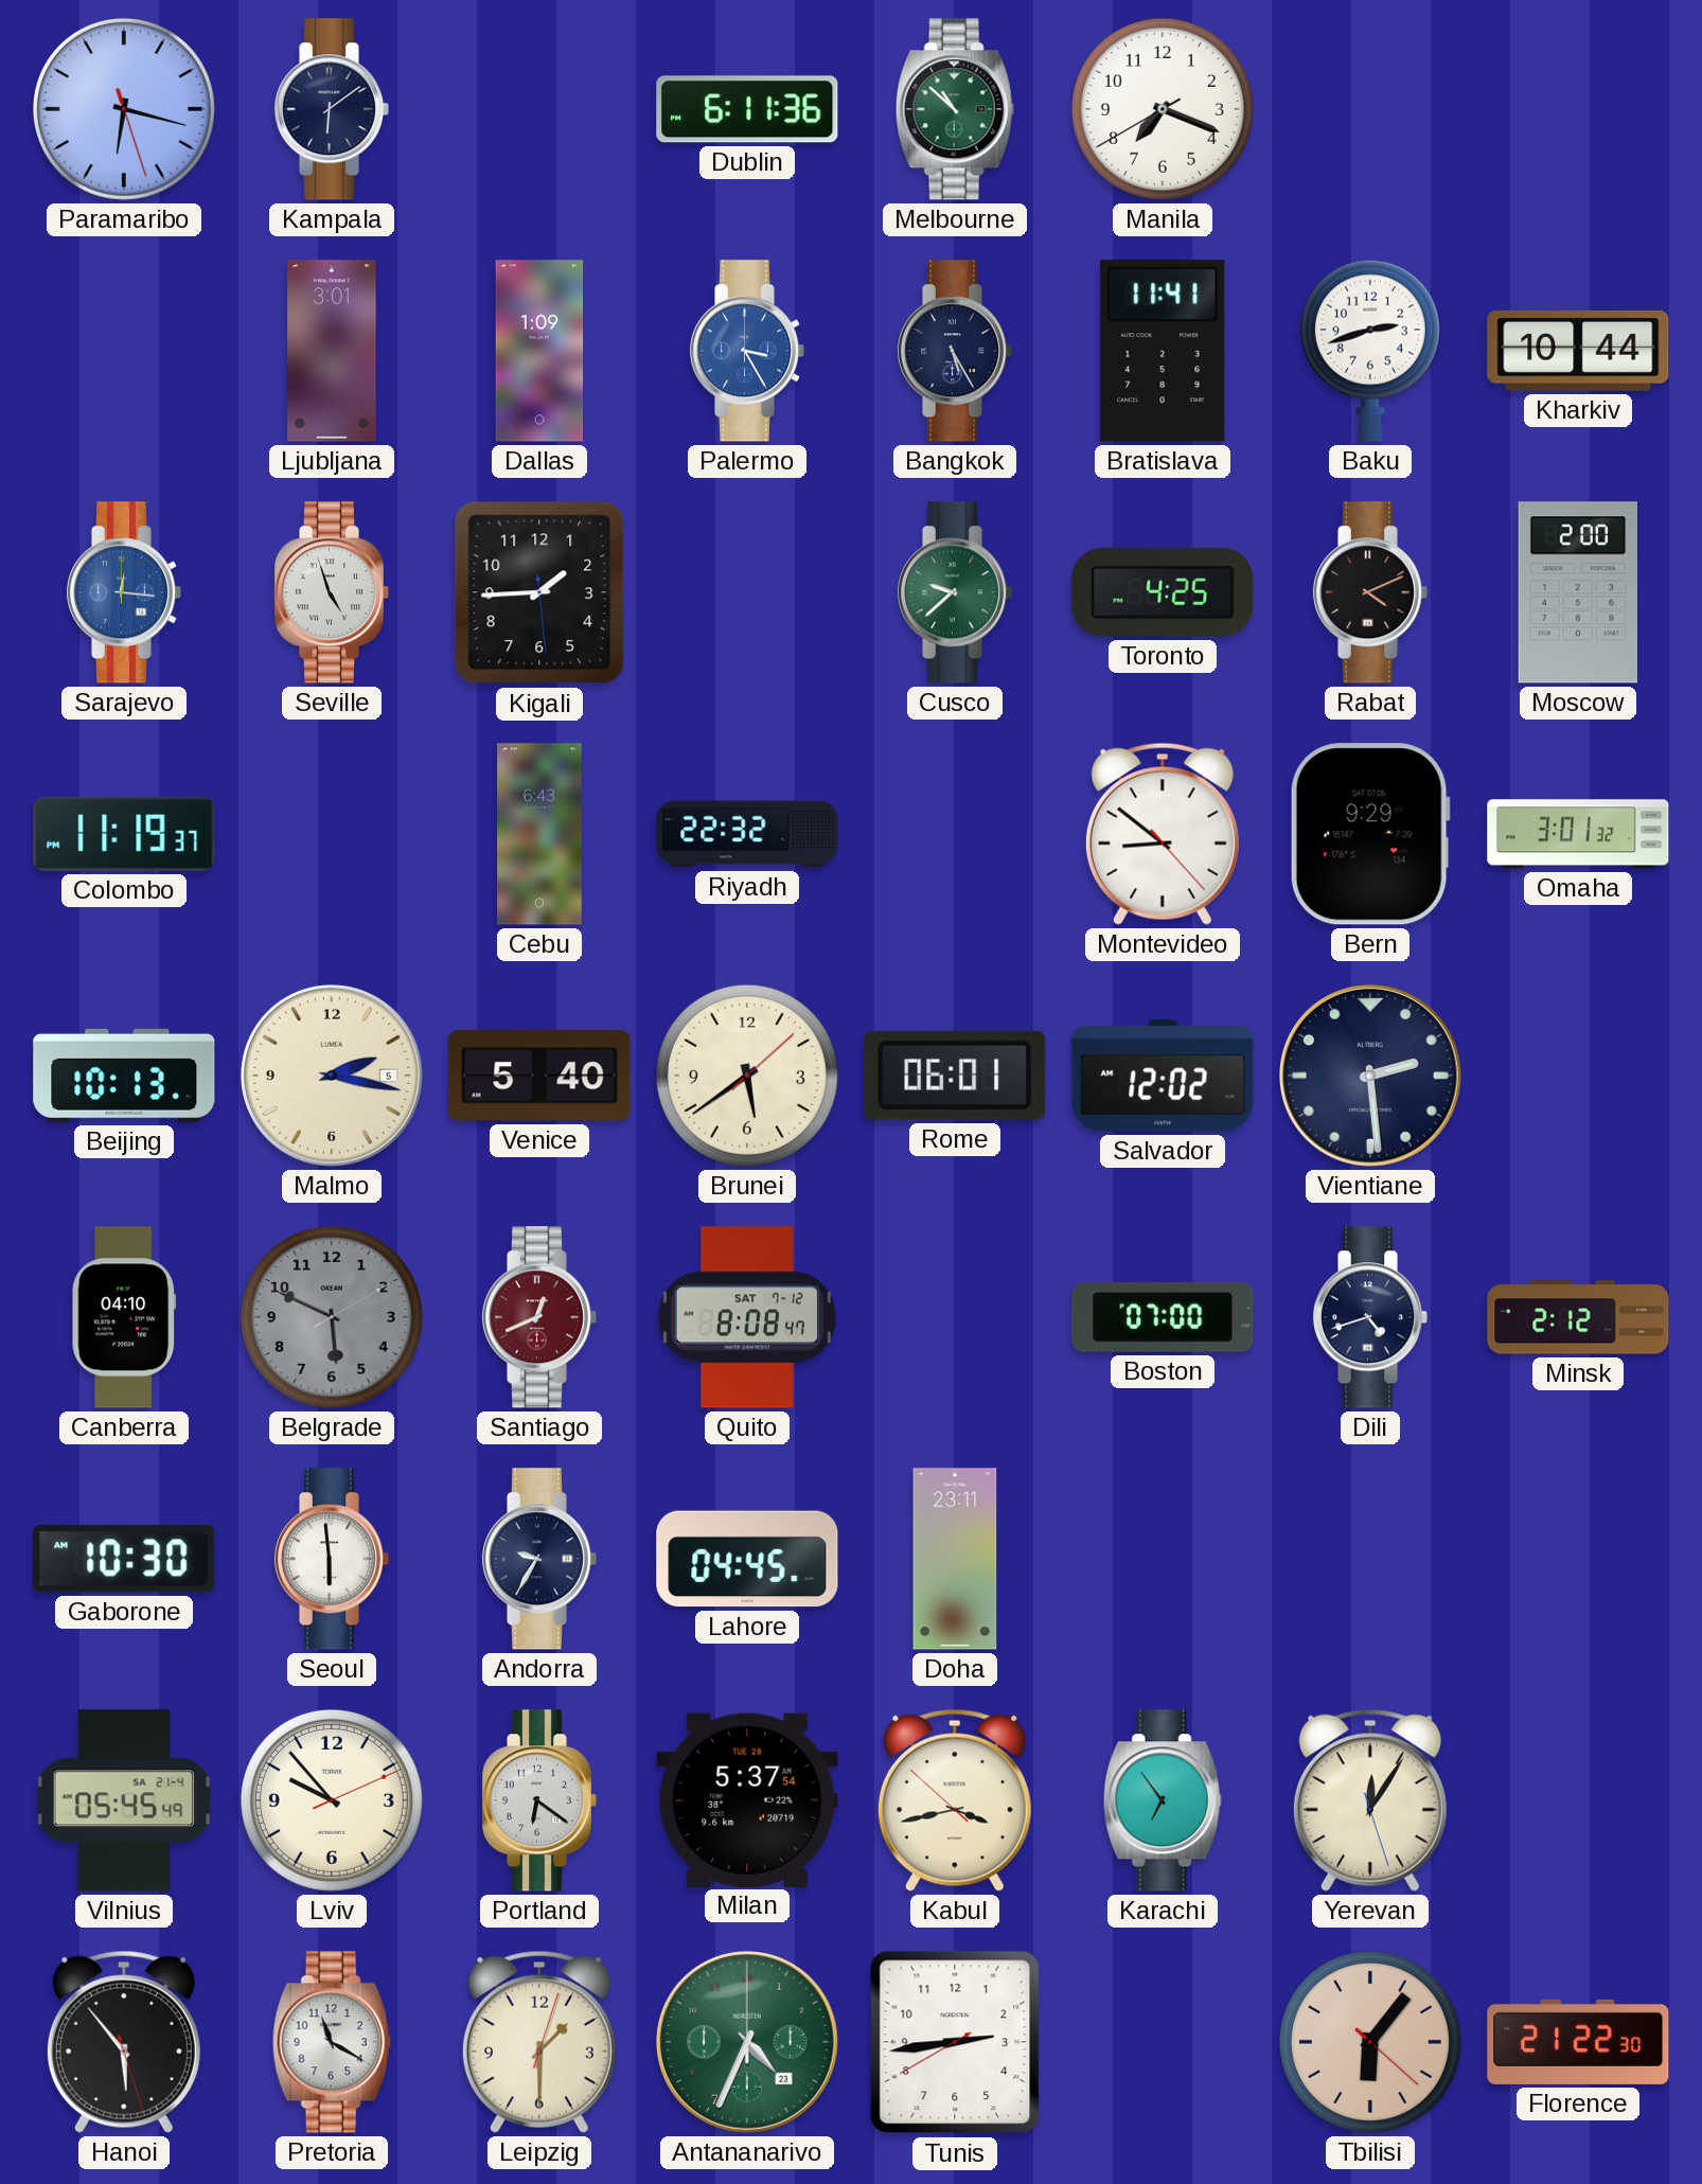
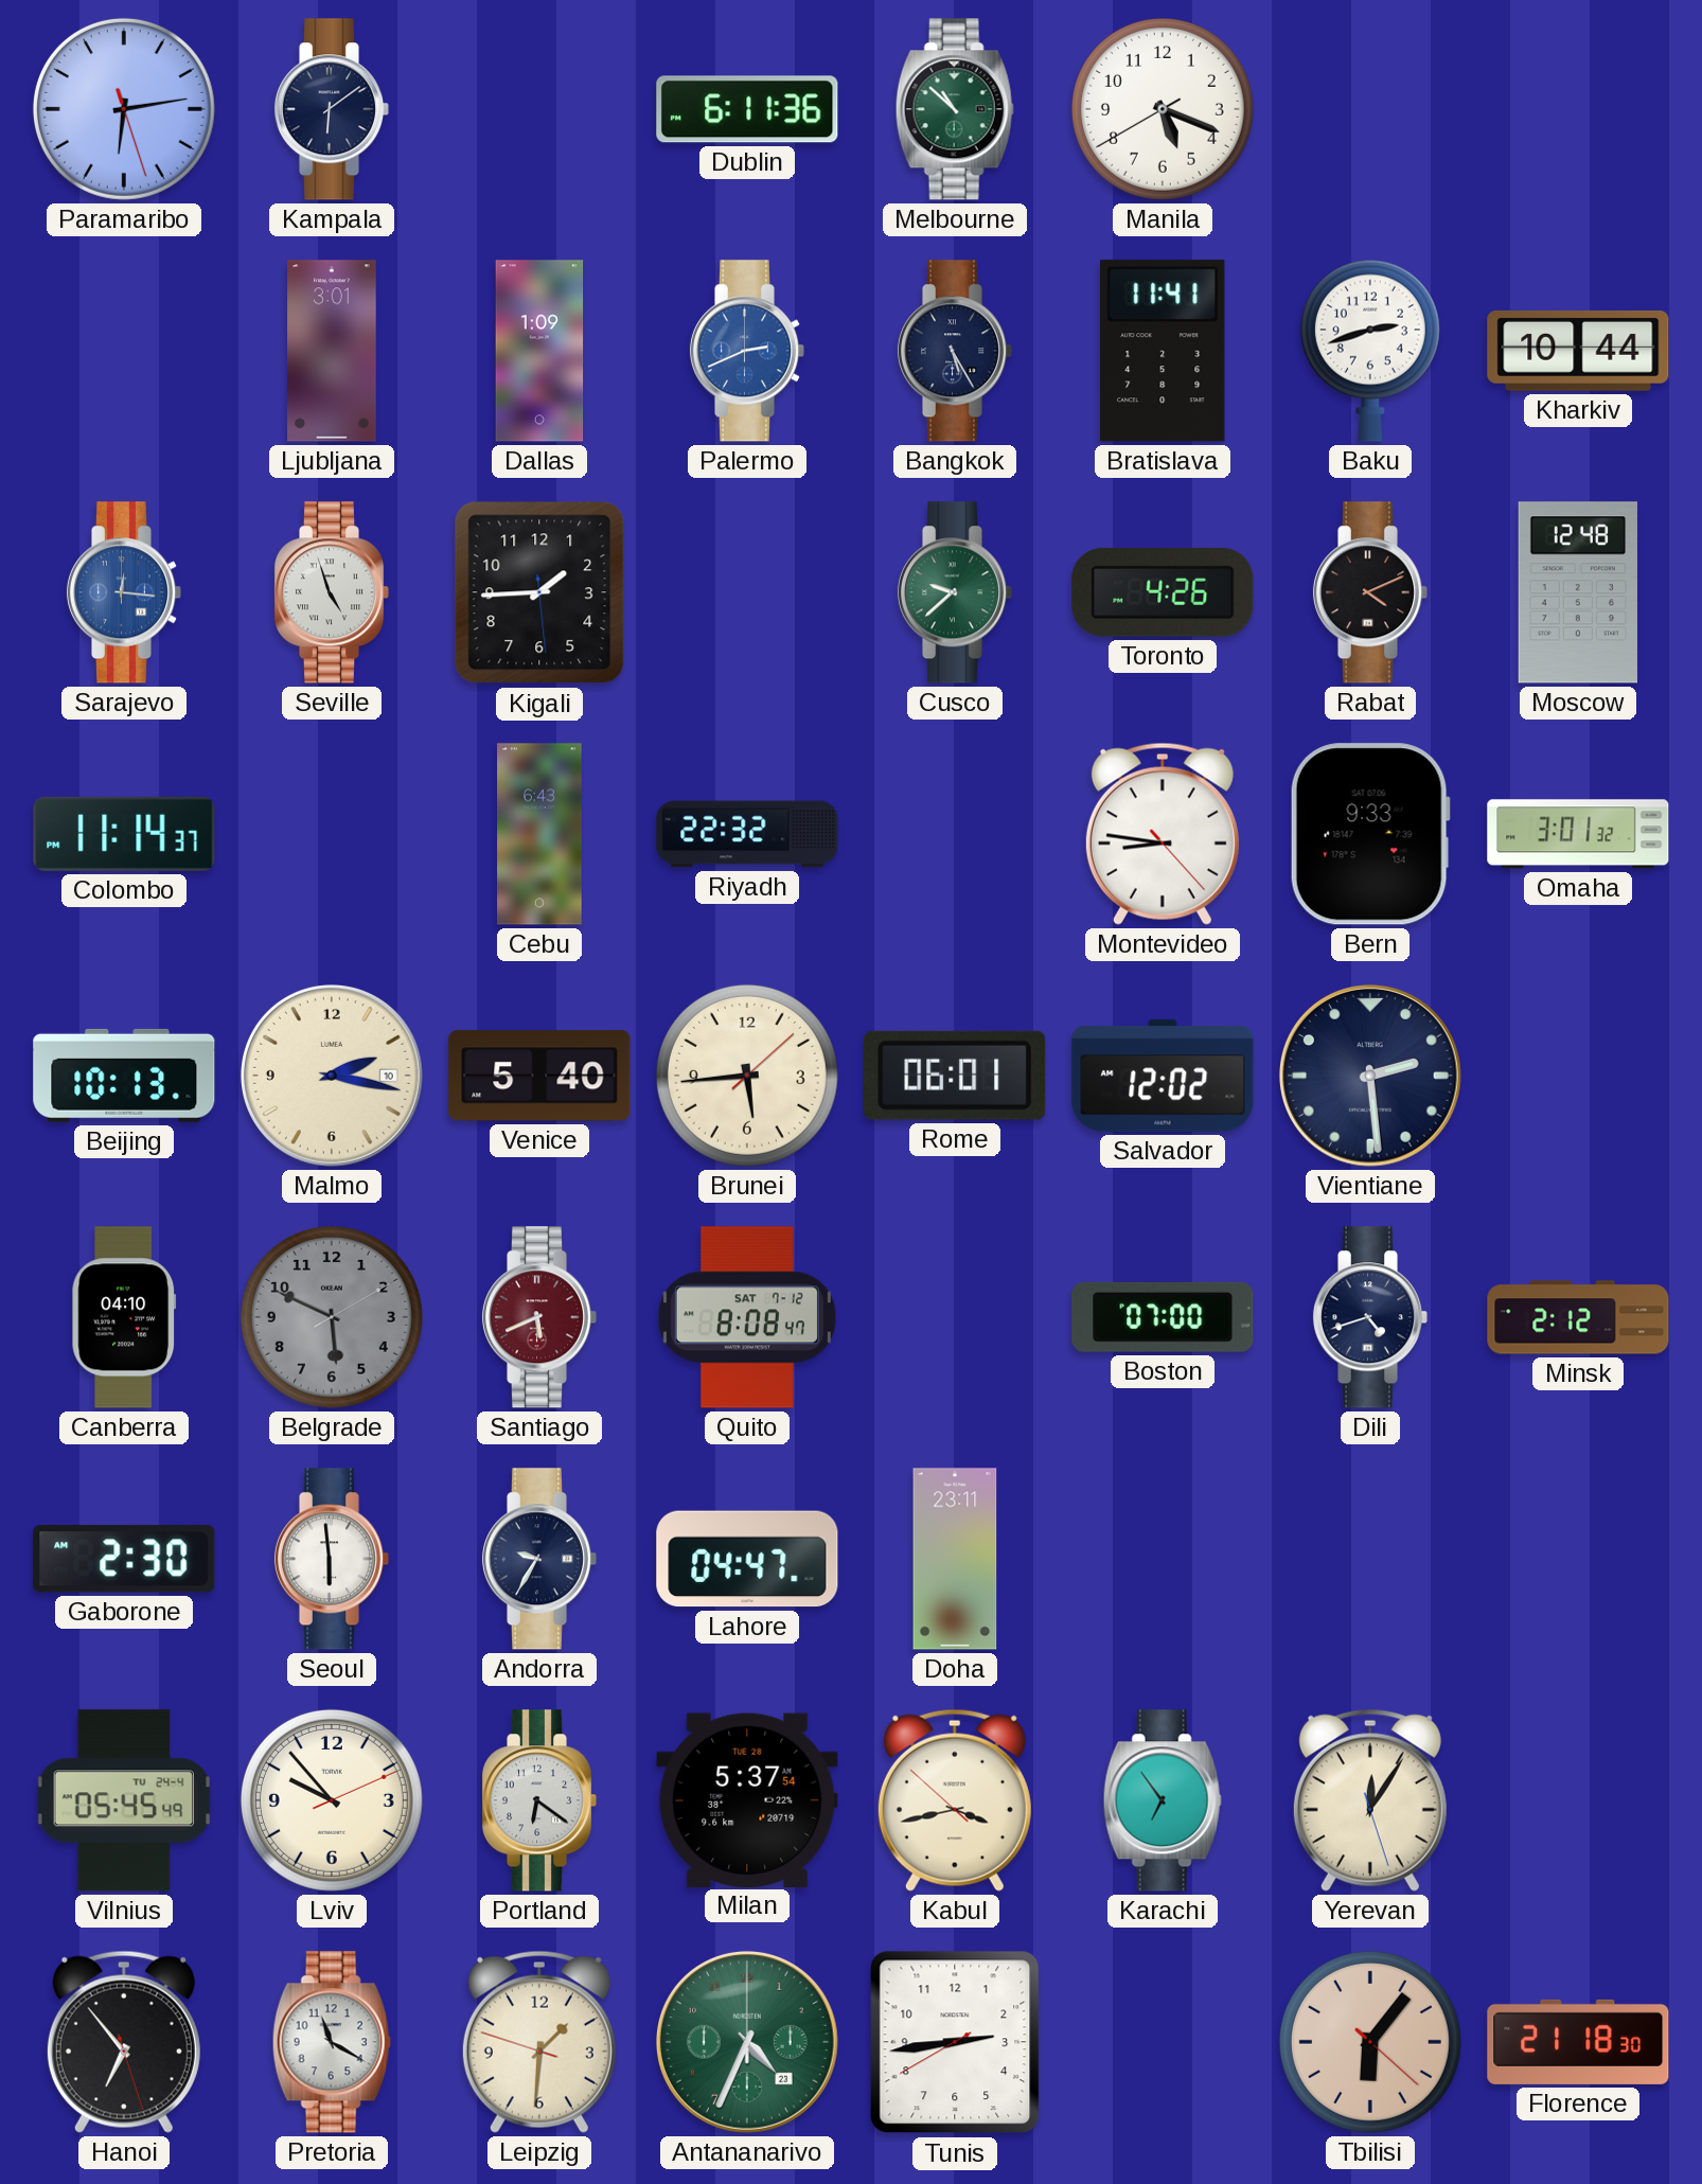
Paramaribo: 6:17 -> 6:13
Manila: 7:18 -> 5:18
Palermo: 3:25 -> 2:41
Toronto: 4:25 -> 4:26
Moscow: 2:00 -> 12:48
Colombo: 11:19 -> 11:14
Montevideo: 8:51 -> 8:46
Bern: 9:29 -> 9:33
Malmo date: 5 -> 10
Brunei: 5:39 -> 5:44
Santiago: 12:41 -> 5:41
Gaborone: 10:30 -> 2:30
Lahore: 04:45 -> 04:47
Vilnius date: SA 21-4 -> TU 24-4
Hanoi: 5:53 -> 6:53
Leipzig: 1:30:03 -> 1:30:48
Florence: 21:22 -> 21:18
